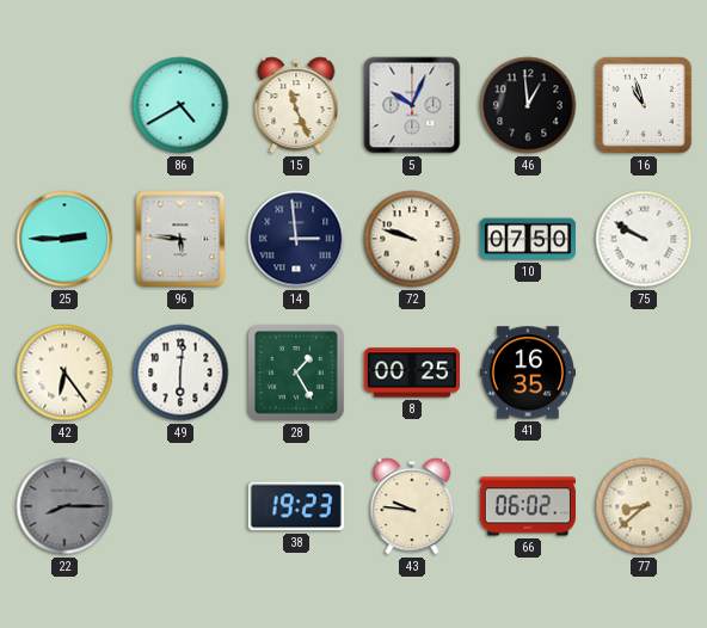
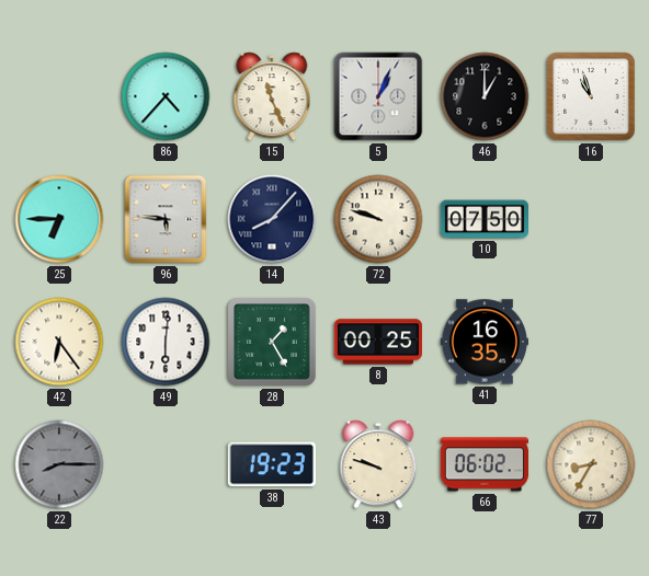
86: 4:40 -> 4:37
5: 10:04 -> 1:04
46: 12:59 -> 1:00
25: 2:45 -> 6:45
14: 2:59 -> 8:07
75: 9:50 -> none
43: 9:46 -> 9:48
77: 8:38 -> 8:35
